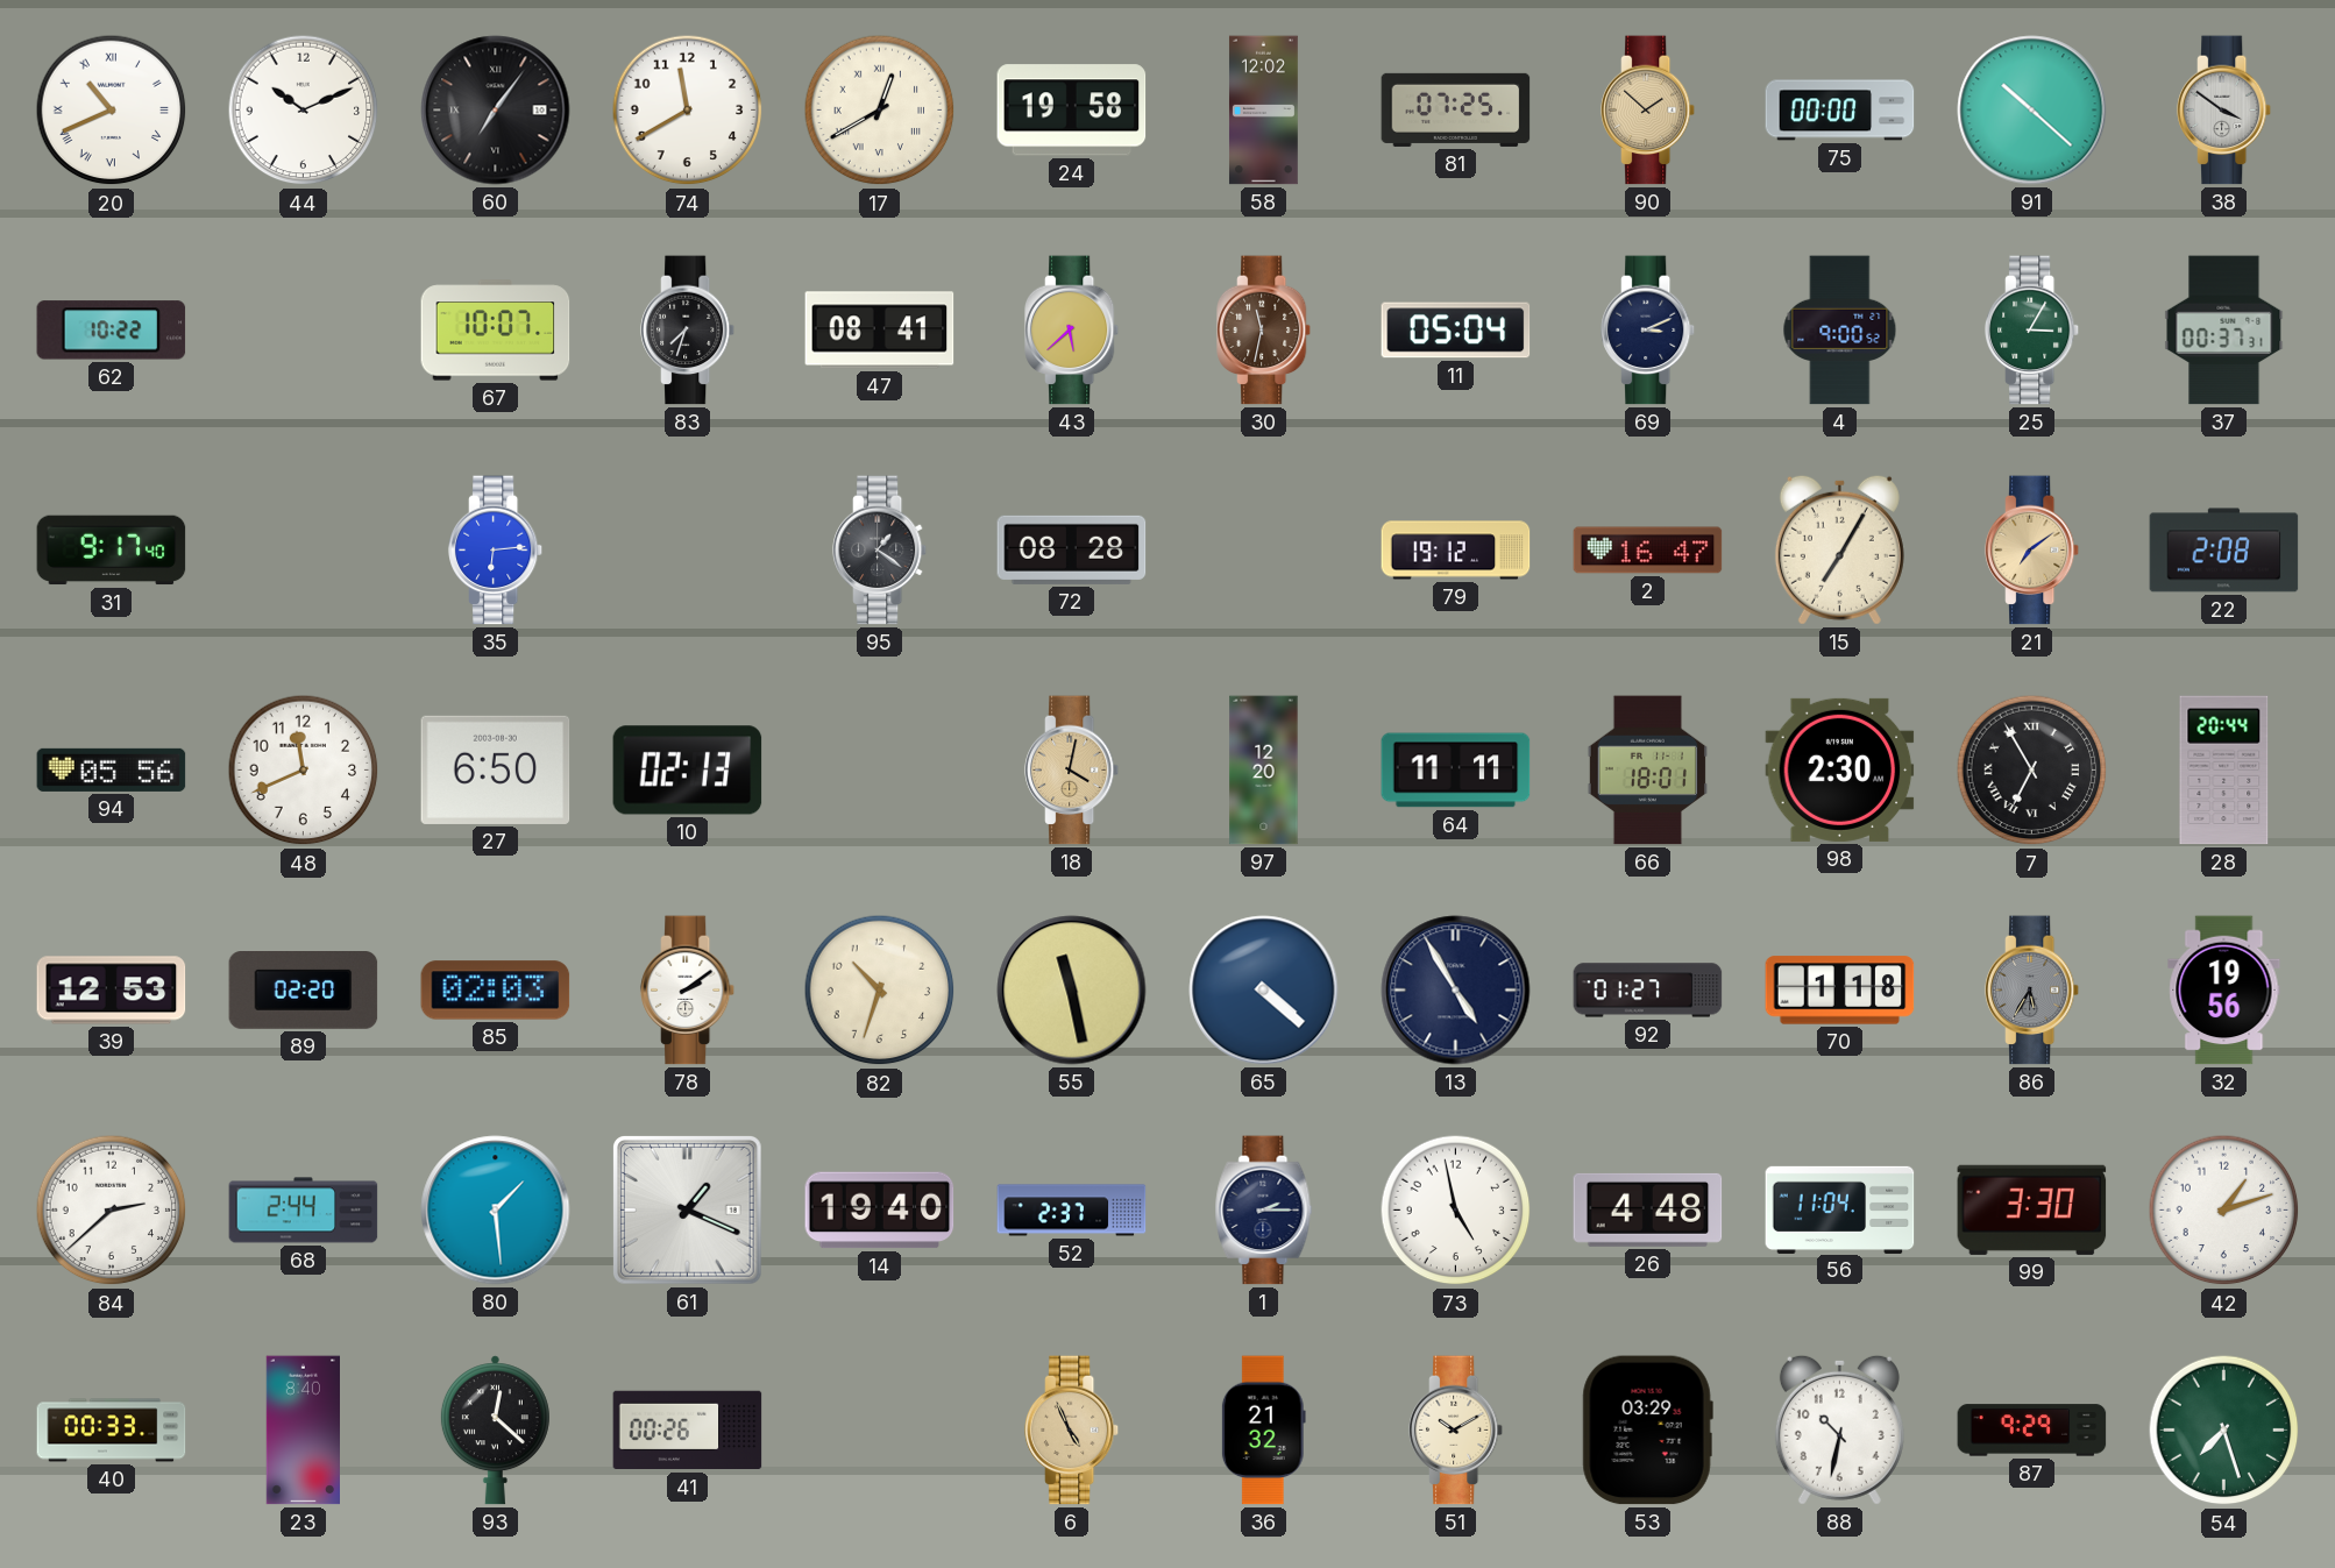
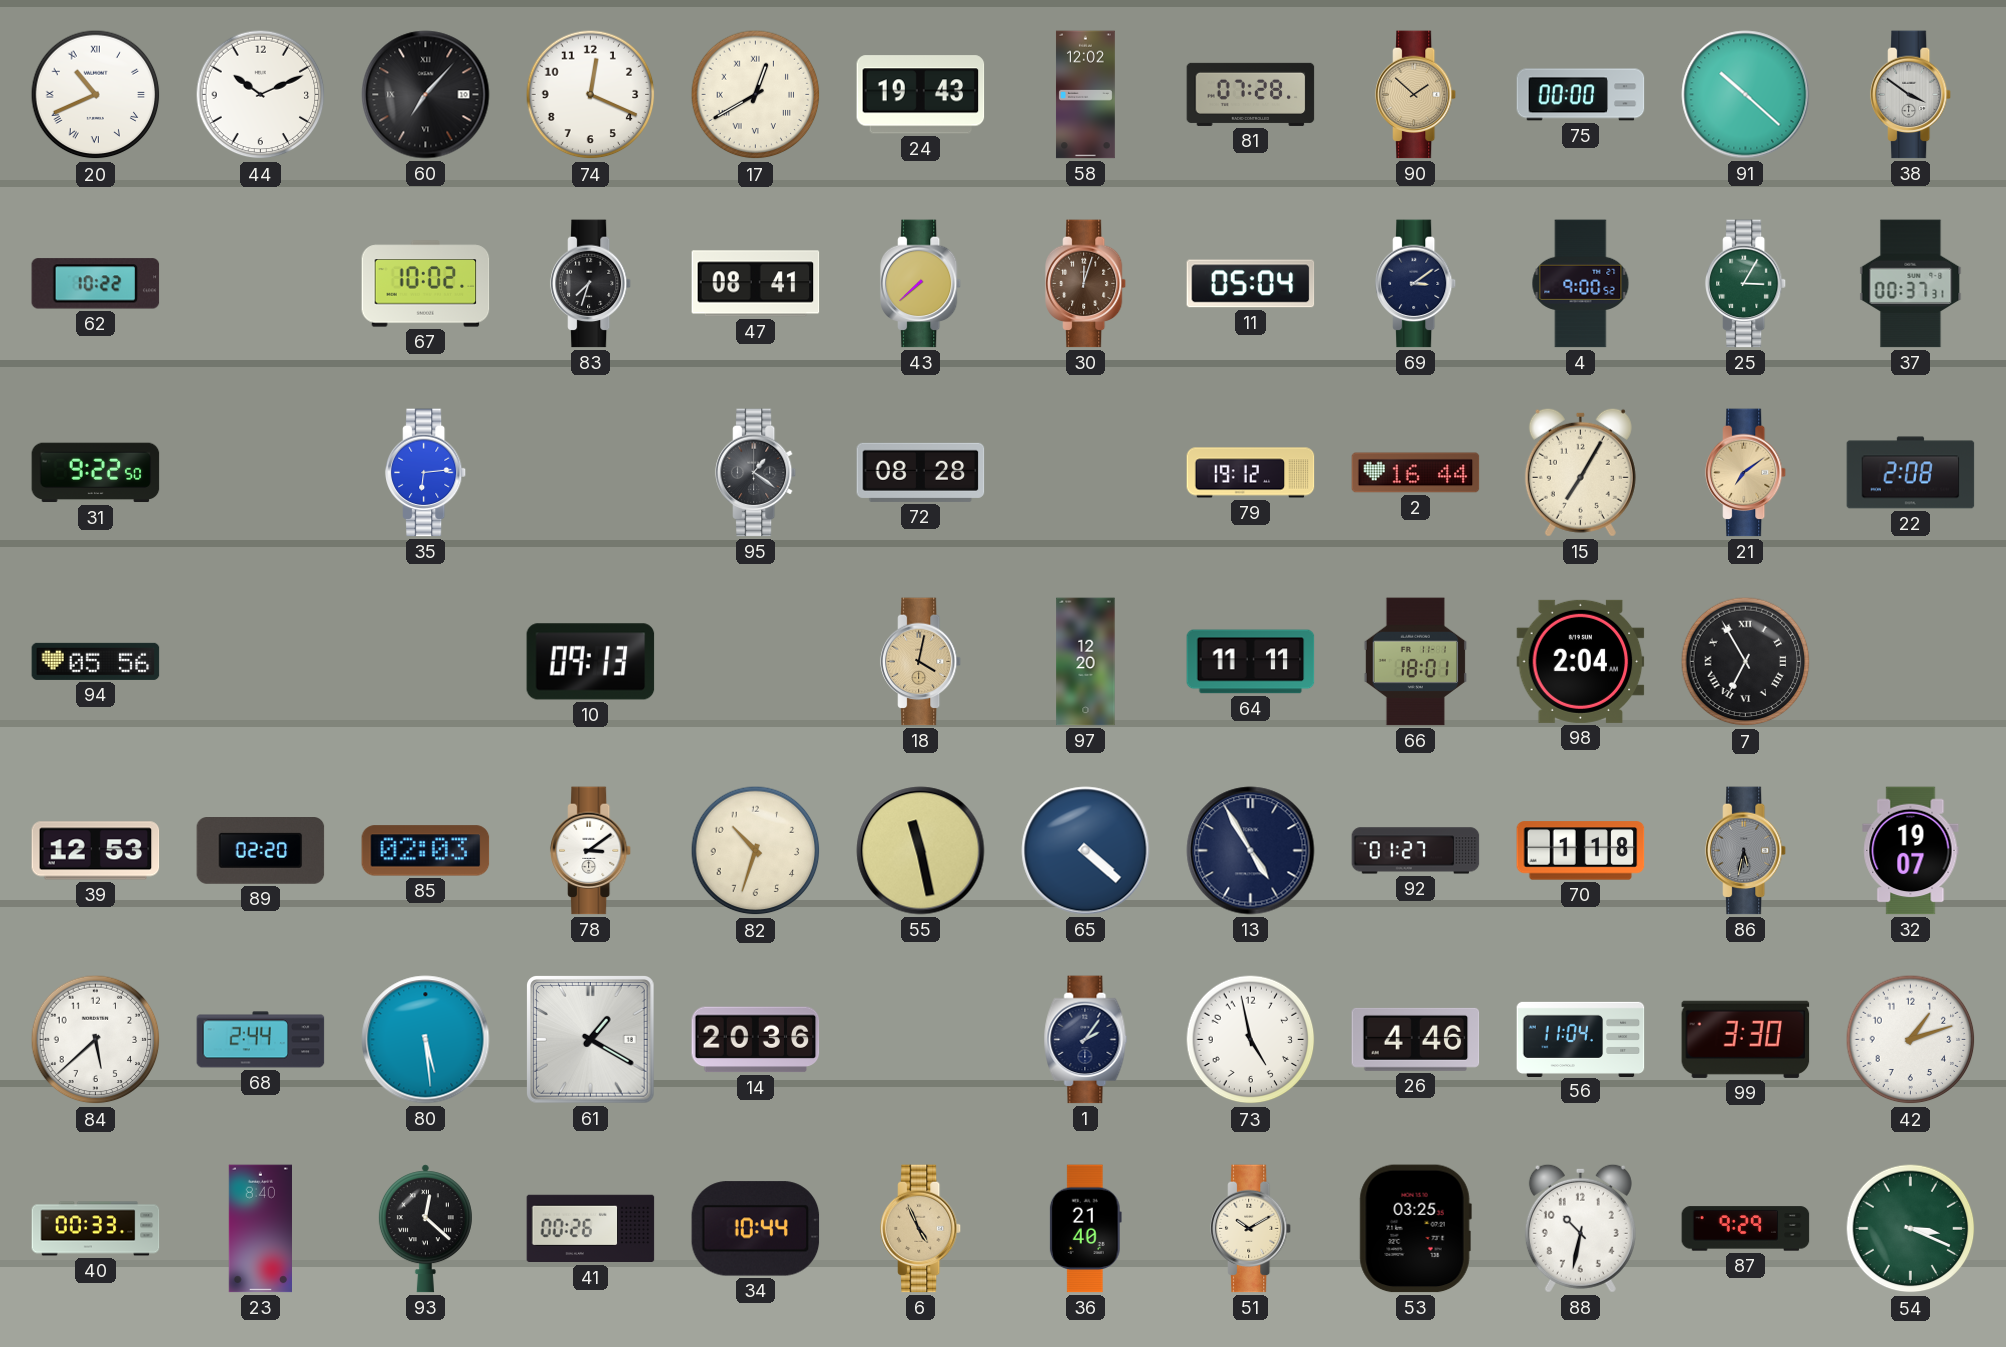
60: 7:06 -> 7:07
74: 11:40 -> 12:19
24: 19:58 -> 19:43
81: 07:25 -> 07:28
67: 10:07 -> 10:02
43: 5:38 -> 7:38
30: 11:32 -> 12:03
69: 3:11 -> 3:09
31: 9:17 -> 9:22
2: 16:47 -> 16:44
48: 11:41 -> none
27: 6:50 -> none
10: 02:13 -> 09:13
98: 2:30 -> 2:04
28: 20:44 -> none
78: 2:09 -> 3:09
86: 5:35 -> 5:32
32: 19:56 -> 19:07
84: 2:38 -> 5:38
80: 1:29 -> 5:29
61: 1:19 -> 1:20
14: 19:40 -> 20:36
52: 2:37 -> none
1: 2:15 -> 2:06
26: 4:48 -> 4:46
34: none -> 10:44
36: 21:32 -> 21:40
53: 03:29 -> 03:25
54: 7:27 -> 3:19
